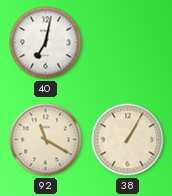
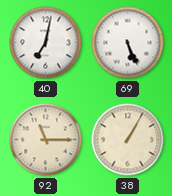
69: none -> 5:26
92: 11:20 -> 11:15
